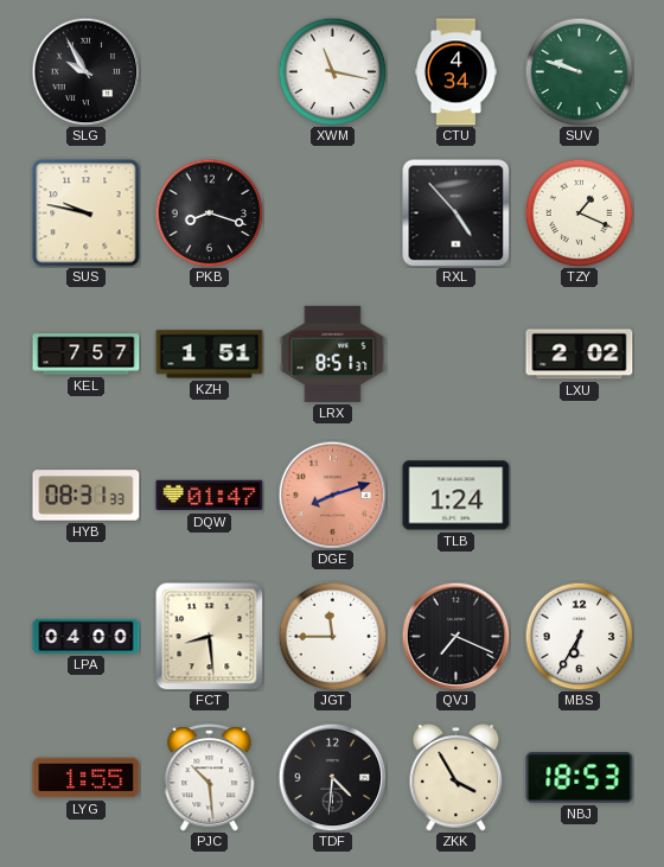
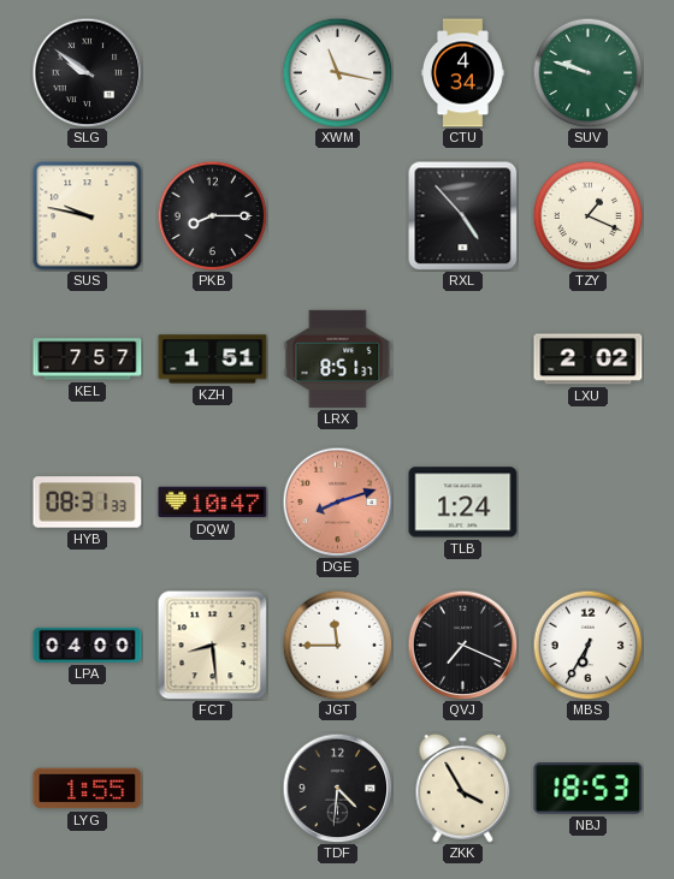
SLG: 9:55 -> 9:51
PKB: 8:18 -> 8:15
DQW: 01:47 -> 10:47
PJC: 10:29 -> none
